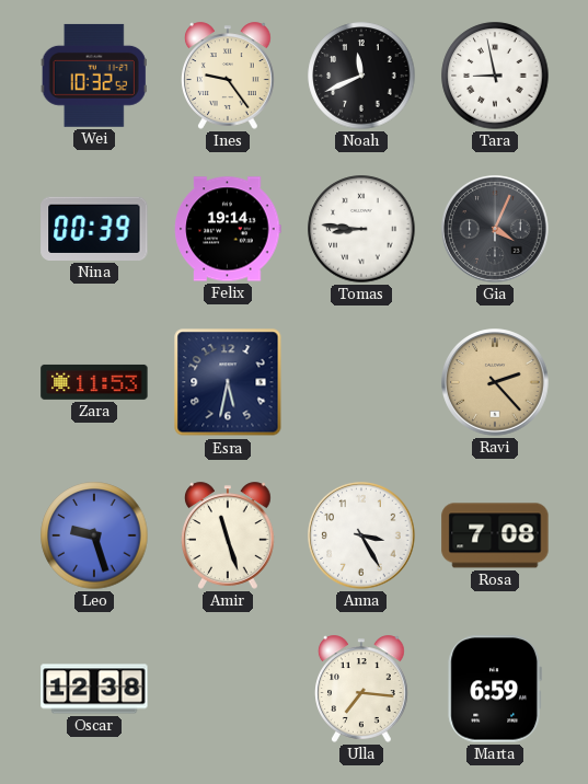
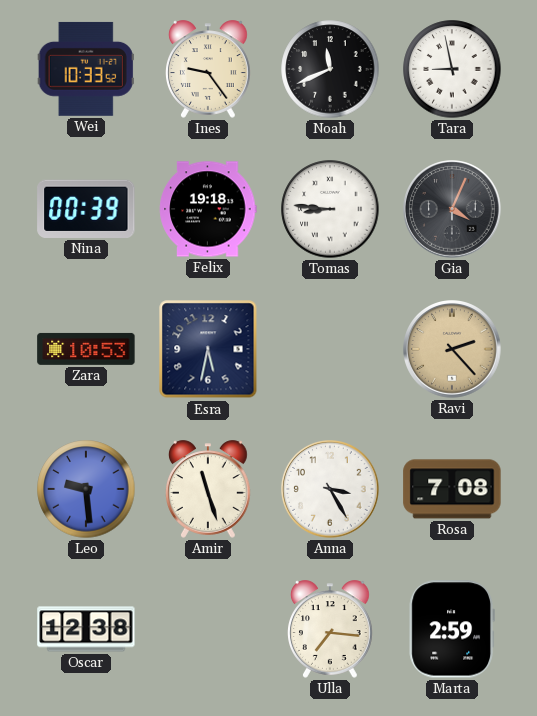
Wei: 10:32 -> 10:33
Felix: 19:14 -> 19:18
Zara: 11:53 -> 10:53
Leo: 9:27 -> 9:29
Marta: 6:59 -> 2:59
